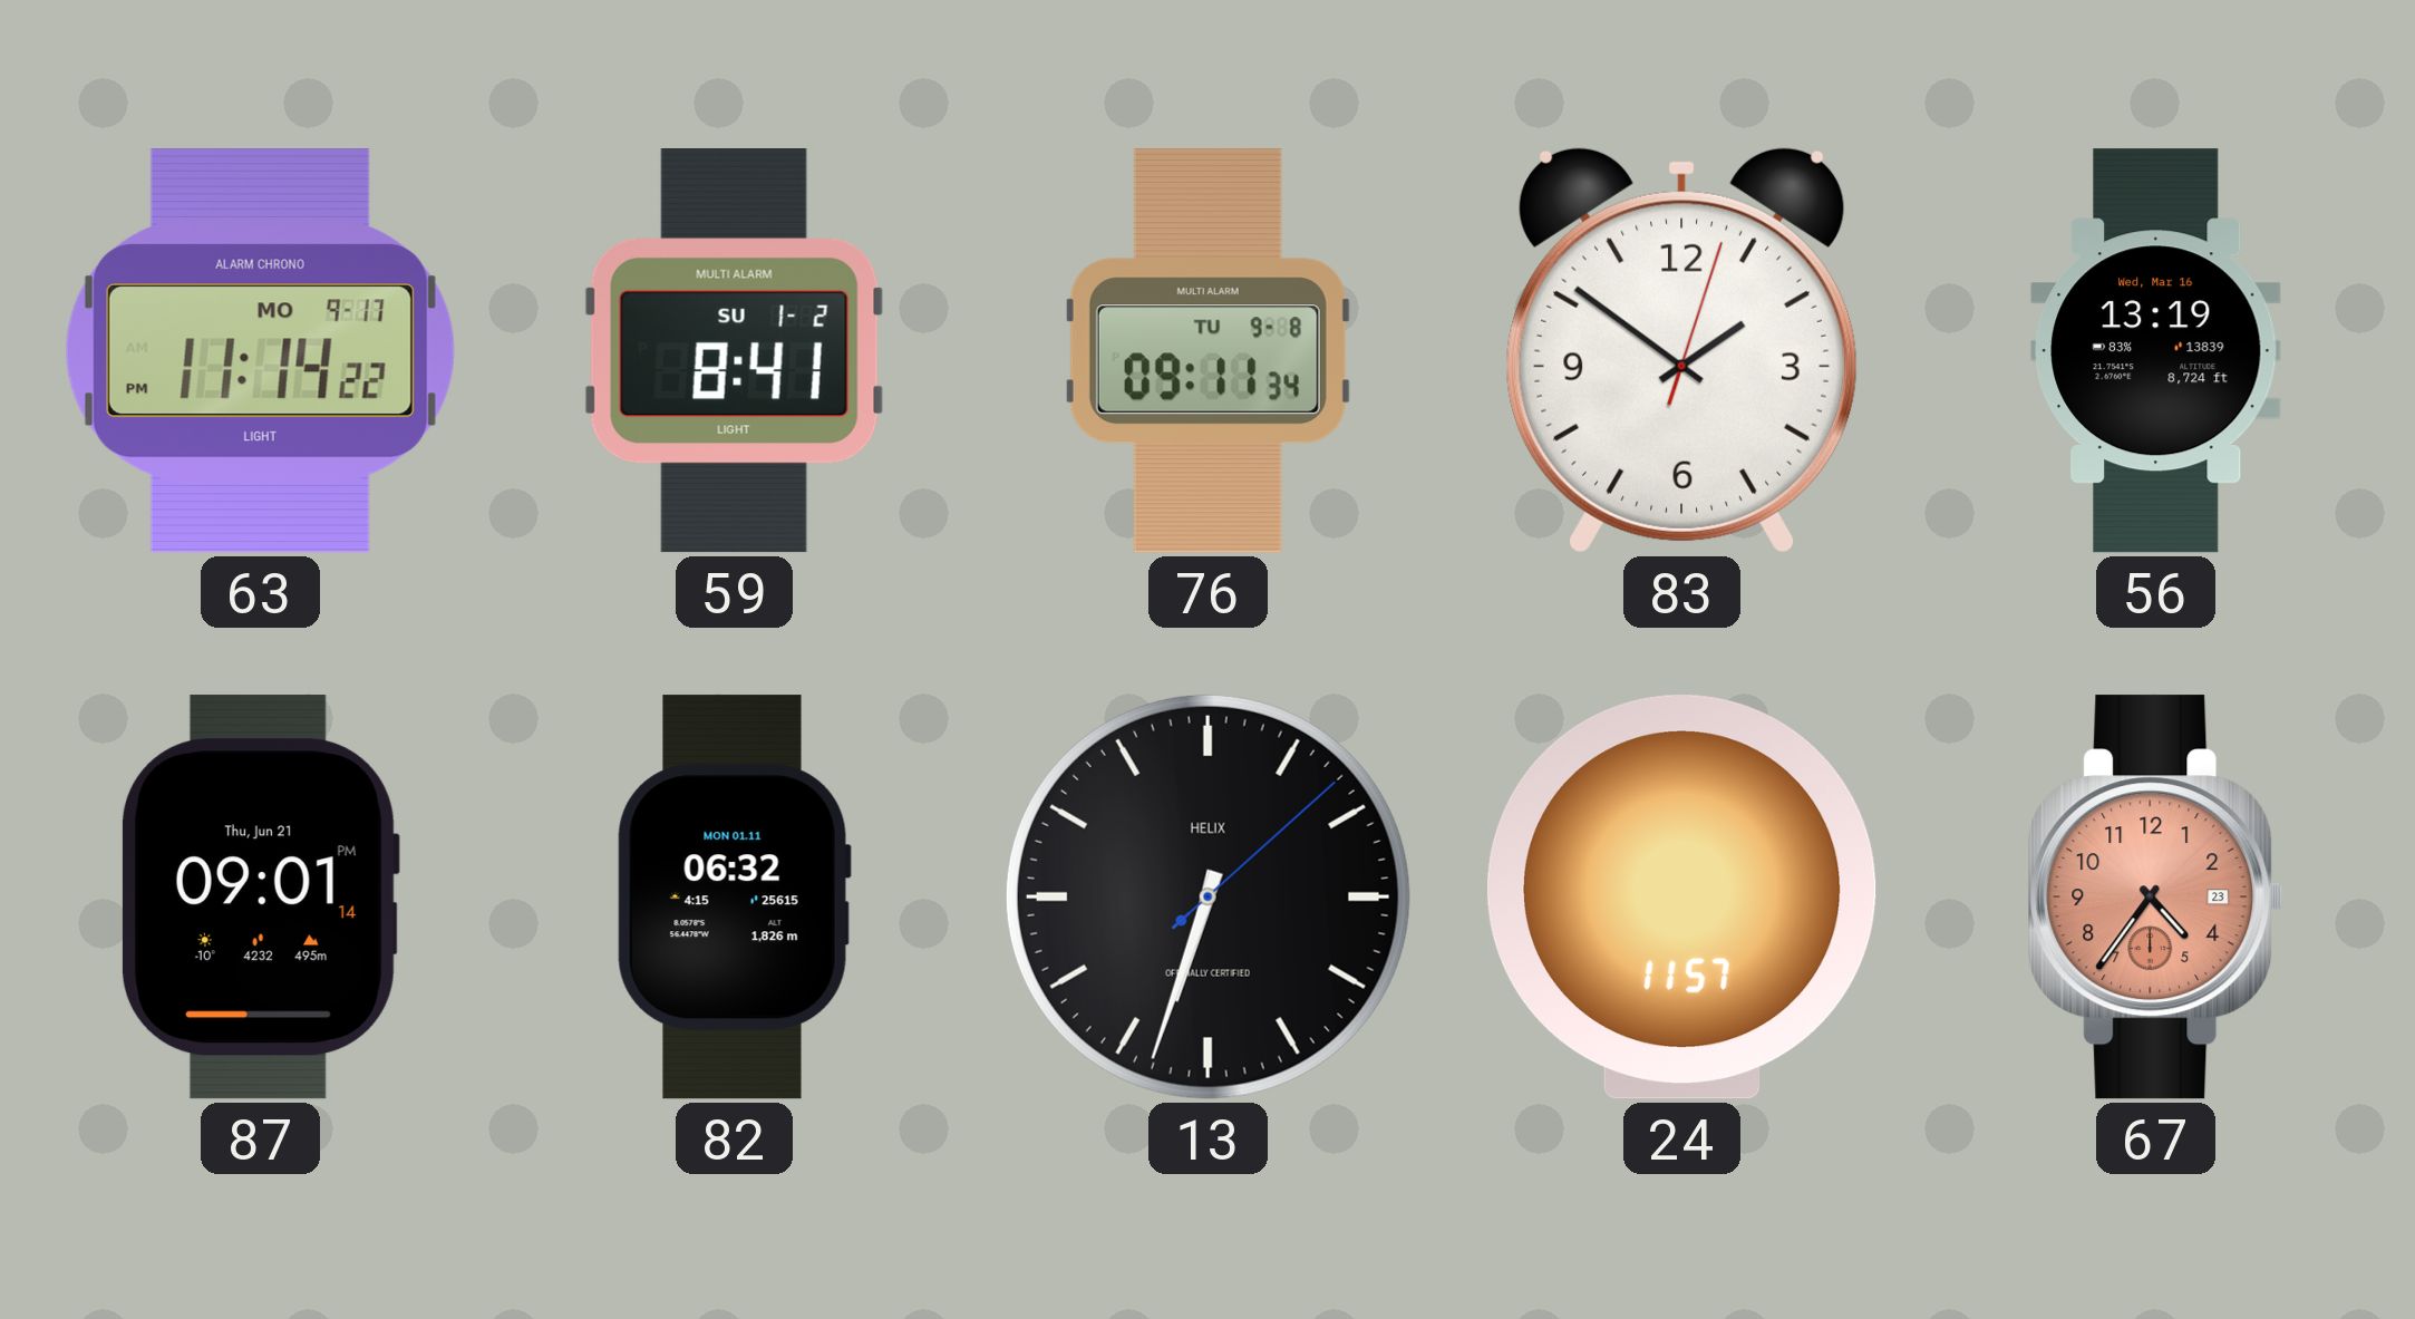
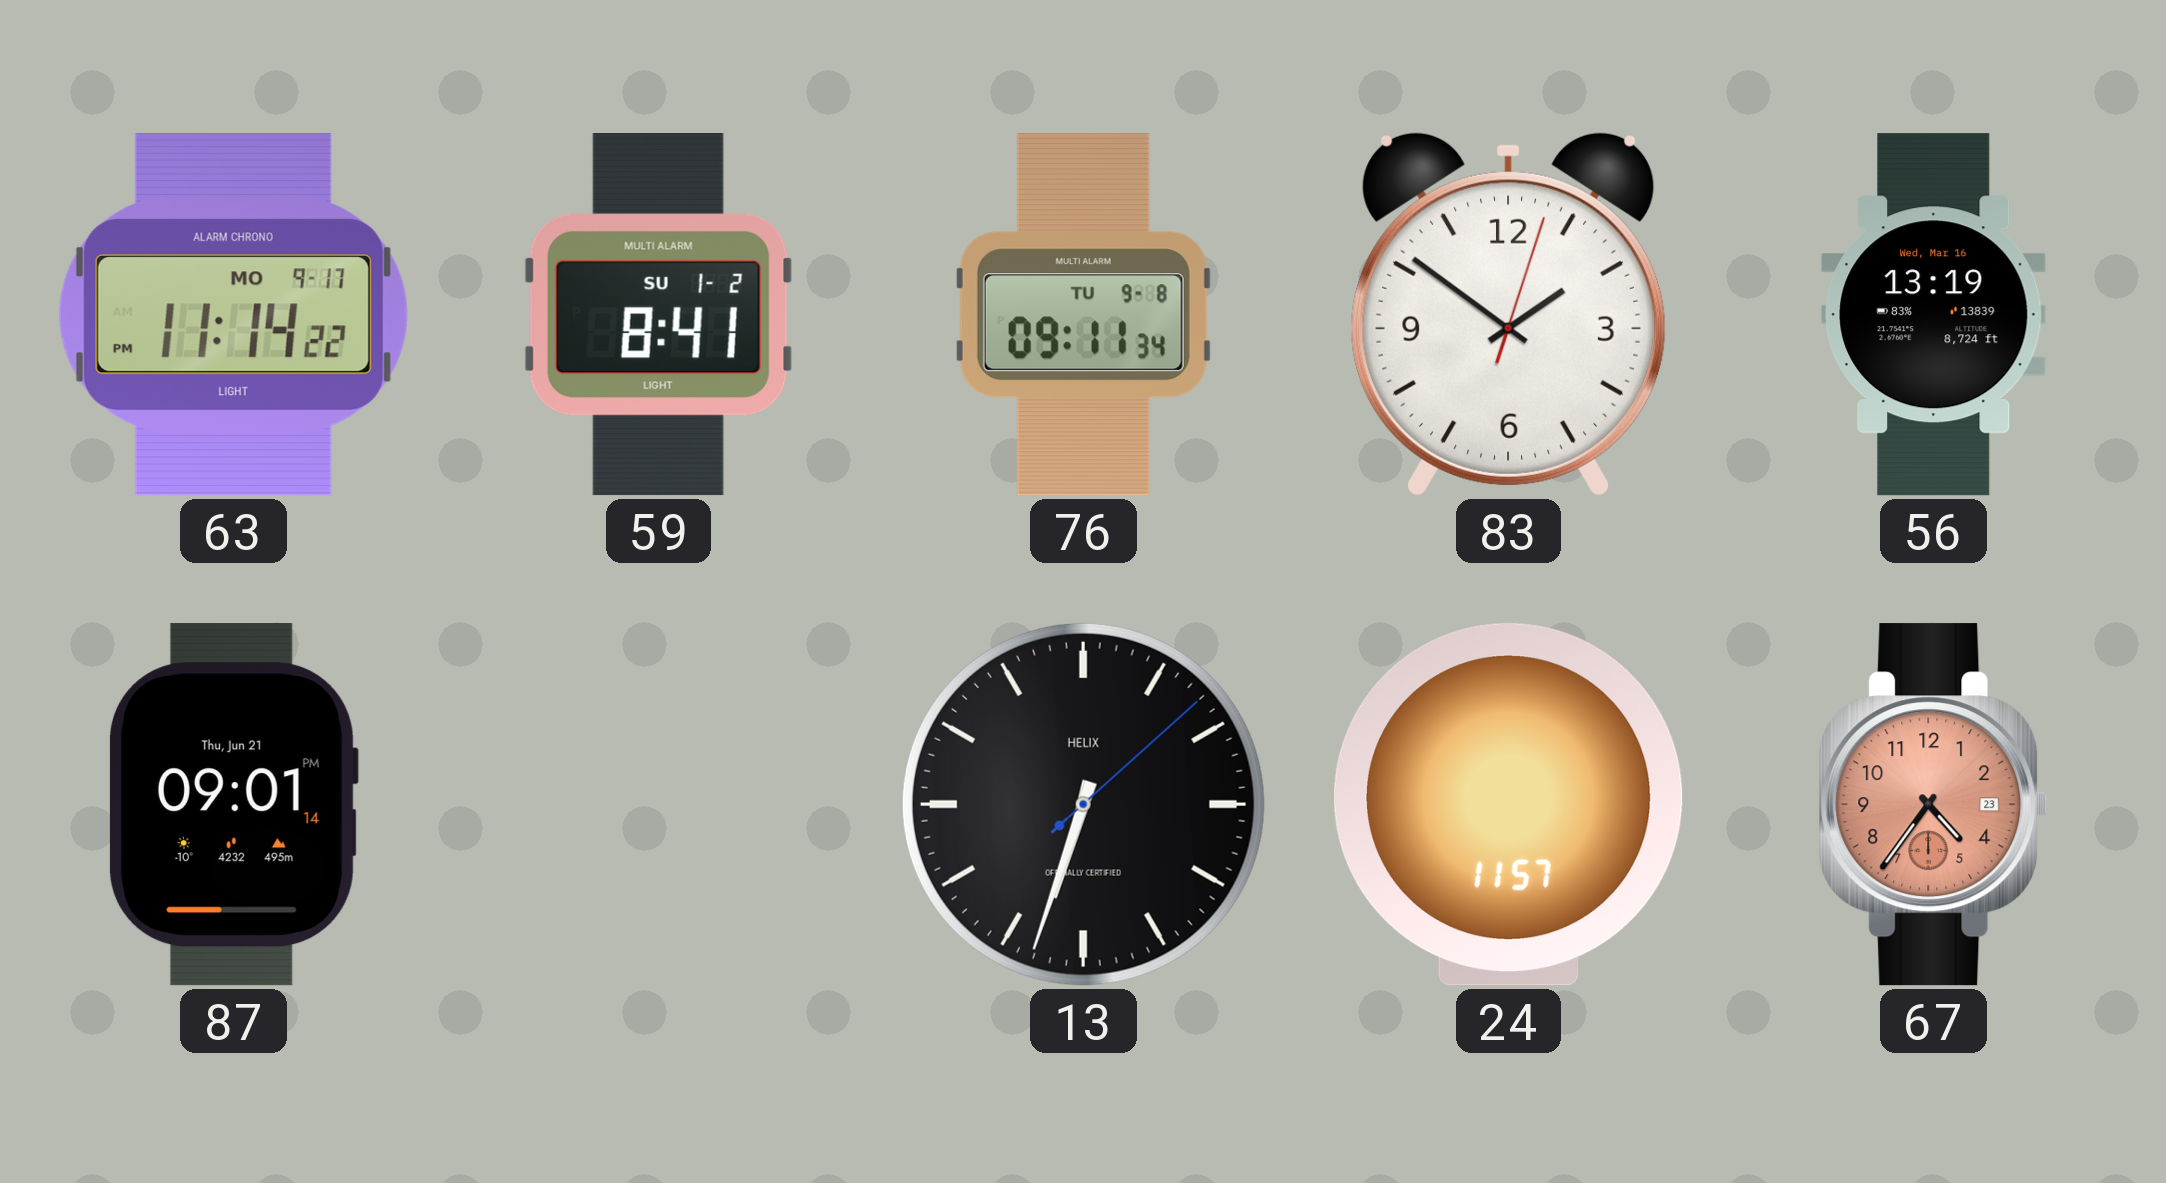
82: 06:32 -> none
